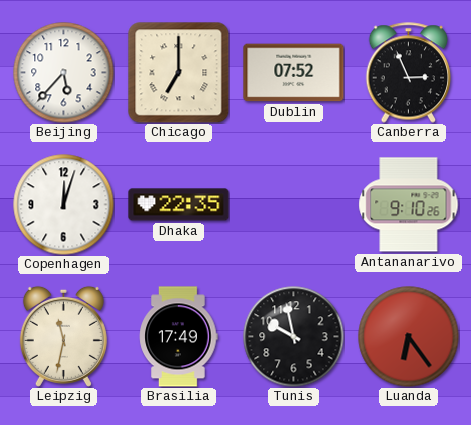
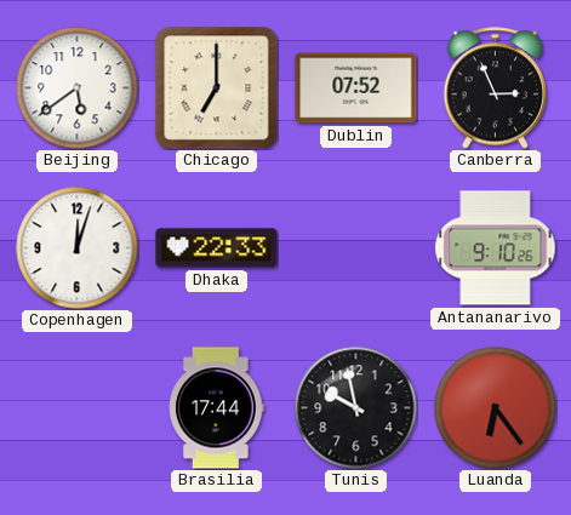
Beijing: 5:37 -> 5:39
Dhaka: 22:35 -> 22:33
Leipzig: 11:32 -> none
Brasilia: 17:49 -> 17:44
